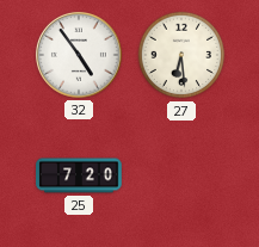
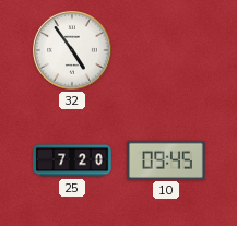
27: 6:29 -> none
10: none -> 09:45
